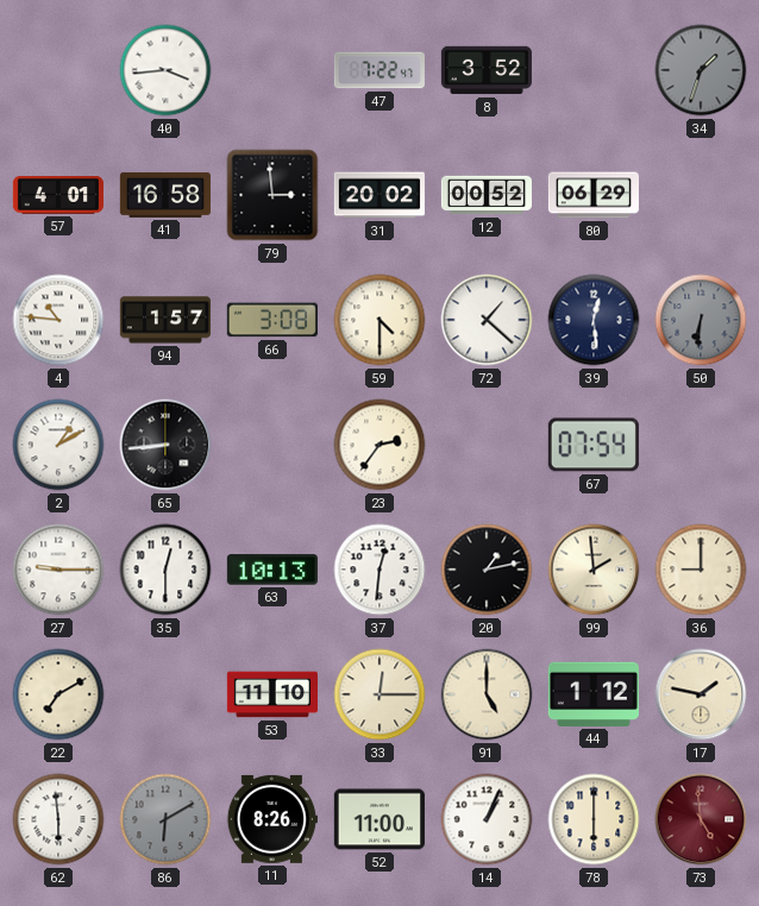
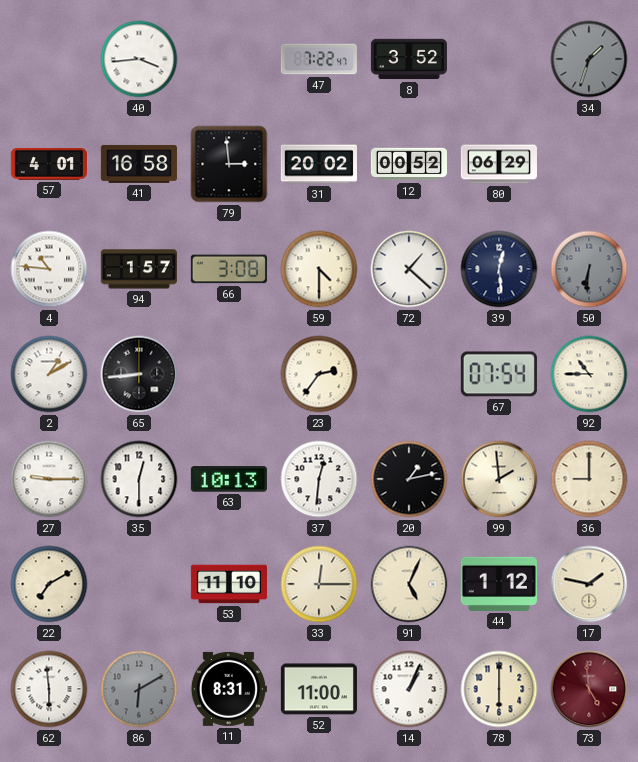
92: none -> 10:45
91: 5:00 -> 5:04
11: 8:26 -> 8:31
